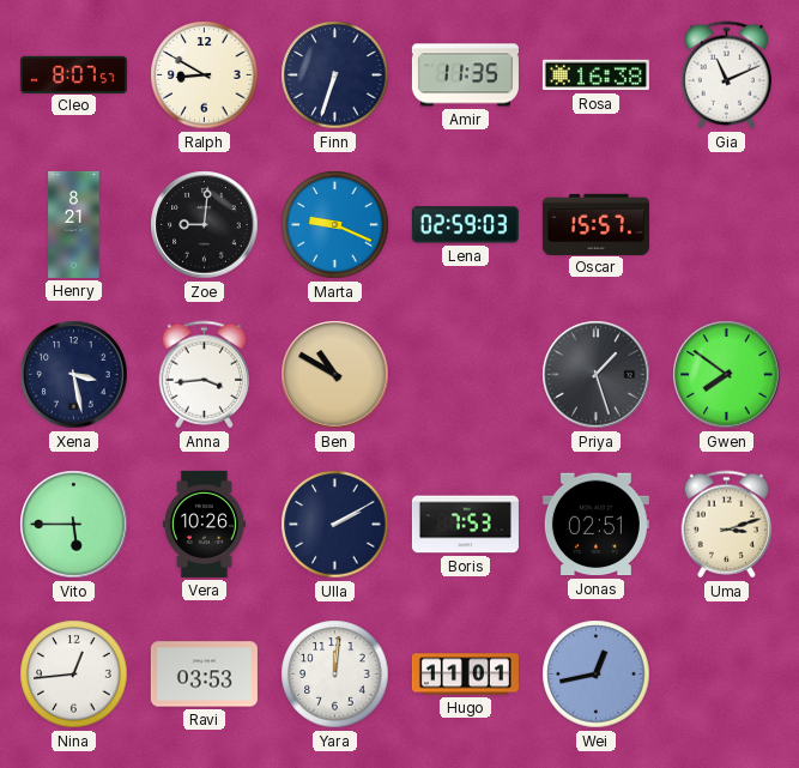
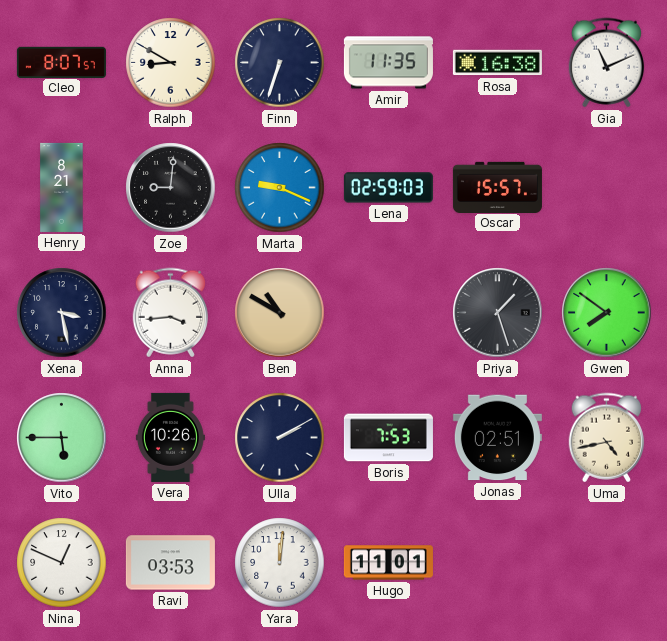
Uma: 3:12 -> 4:43
Nina: 12:44 -> 12:49
Wei: 12:43 -> none
